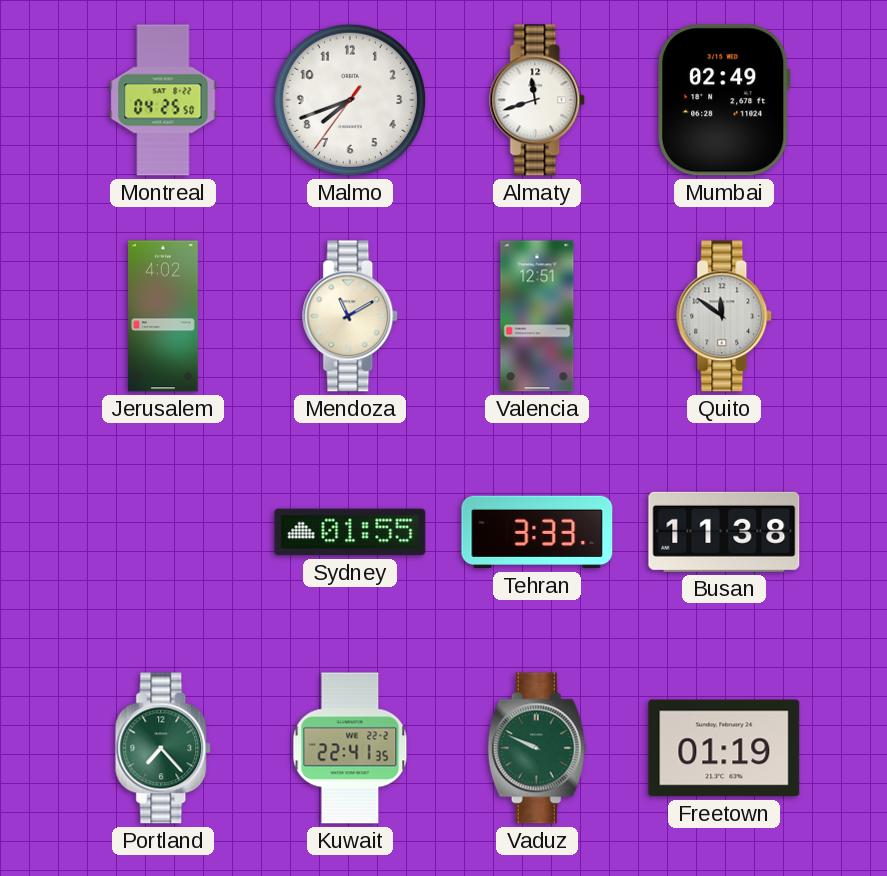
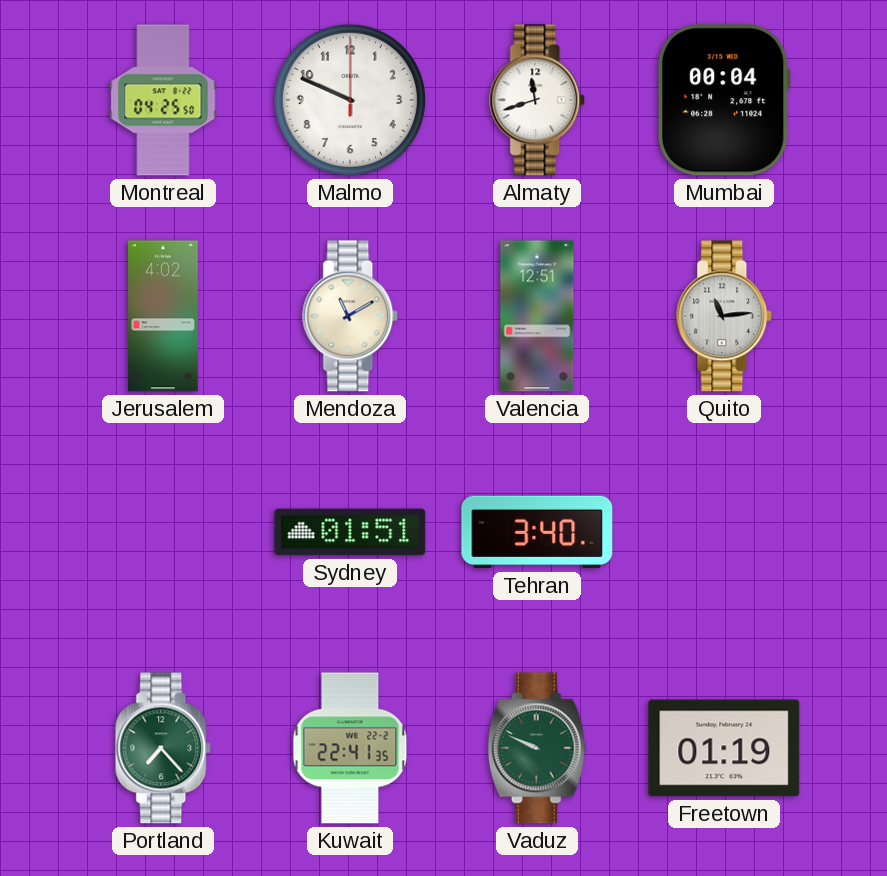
Malmo: 7:41 -> 9:49
Mumbai: 02:49 -> 00:04
Quito: 11:51 -> 11:14
Sydney: 01:55 -> 01:51
Tehran: 3:33 -> 3:40
Busan: 11:38 -> none
